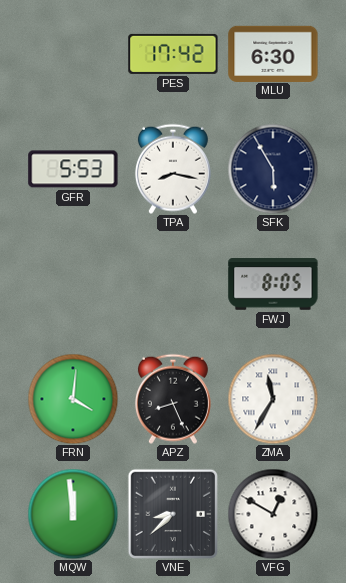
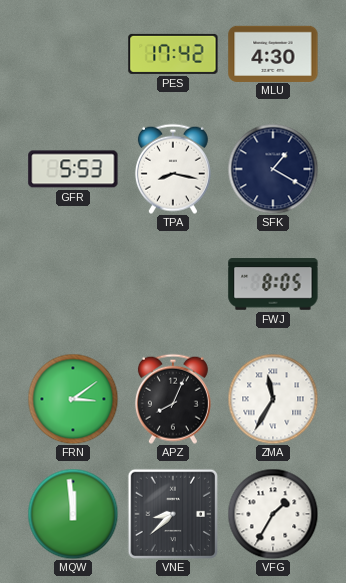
MLU: 6:30 -> 4:30
SFK: 5:55 -> 1:20
FRN: 4:01 -> 3:09
APZ: 8:26 -> 8:04
VFG: 12:50 -> 1:35
